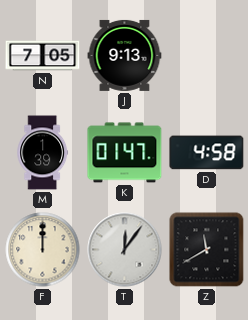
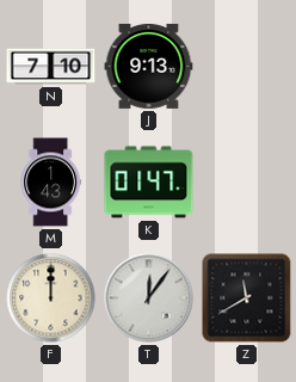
N: 7:05 -> 7:10
M: 1:39 -> 1:43
D: 4:58 -> none
